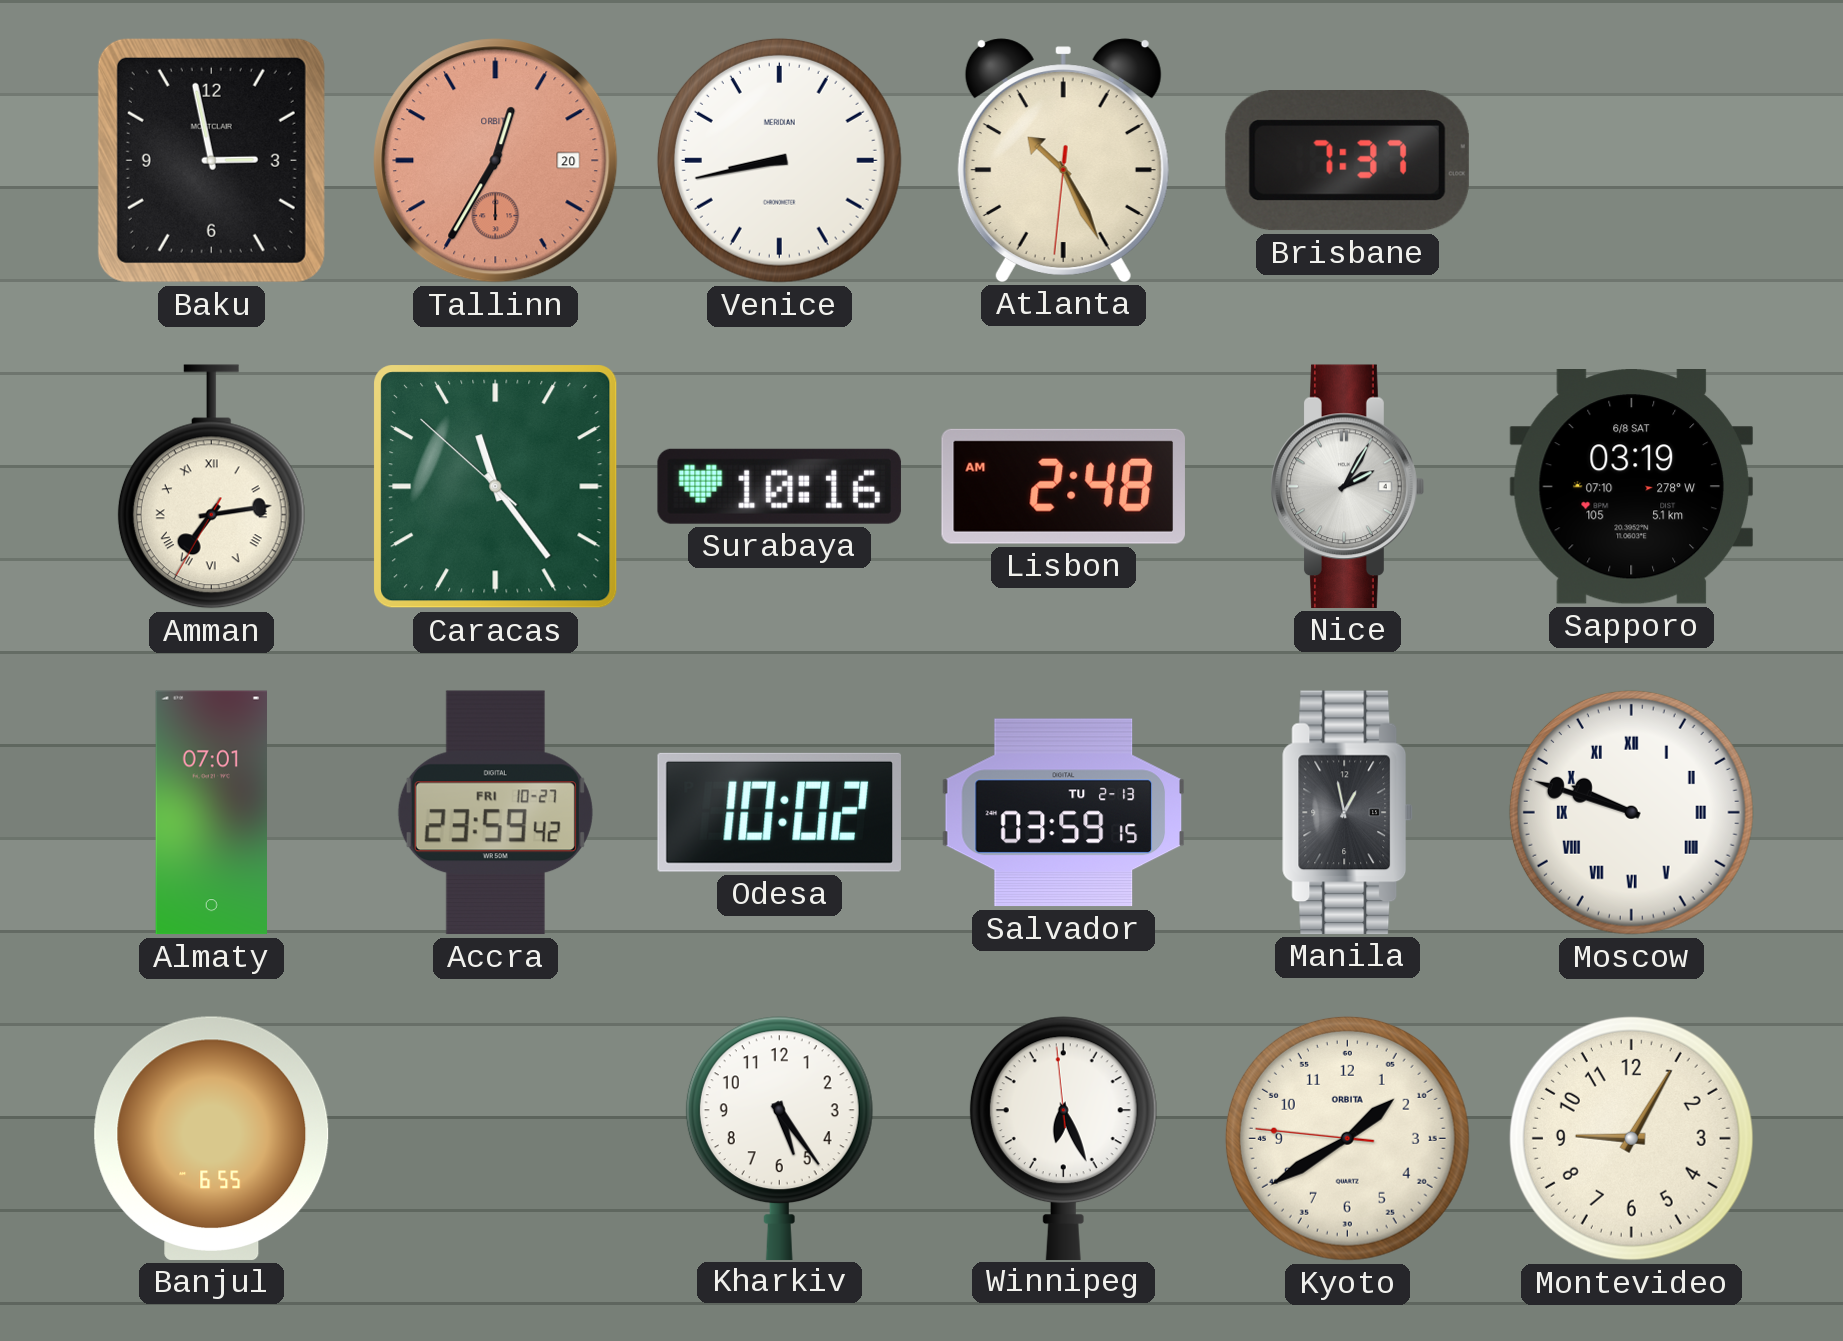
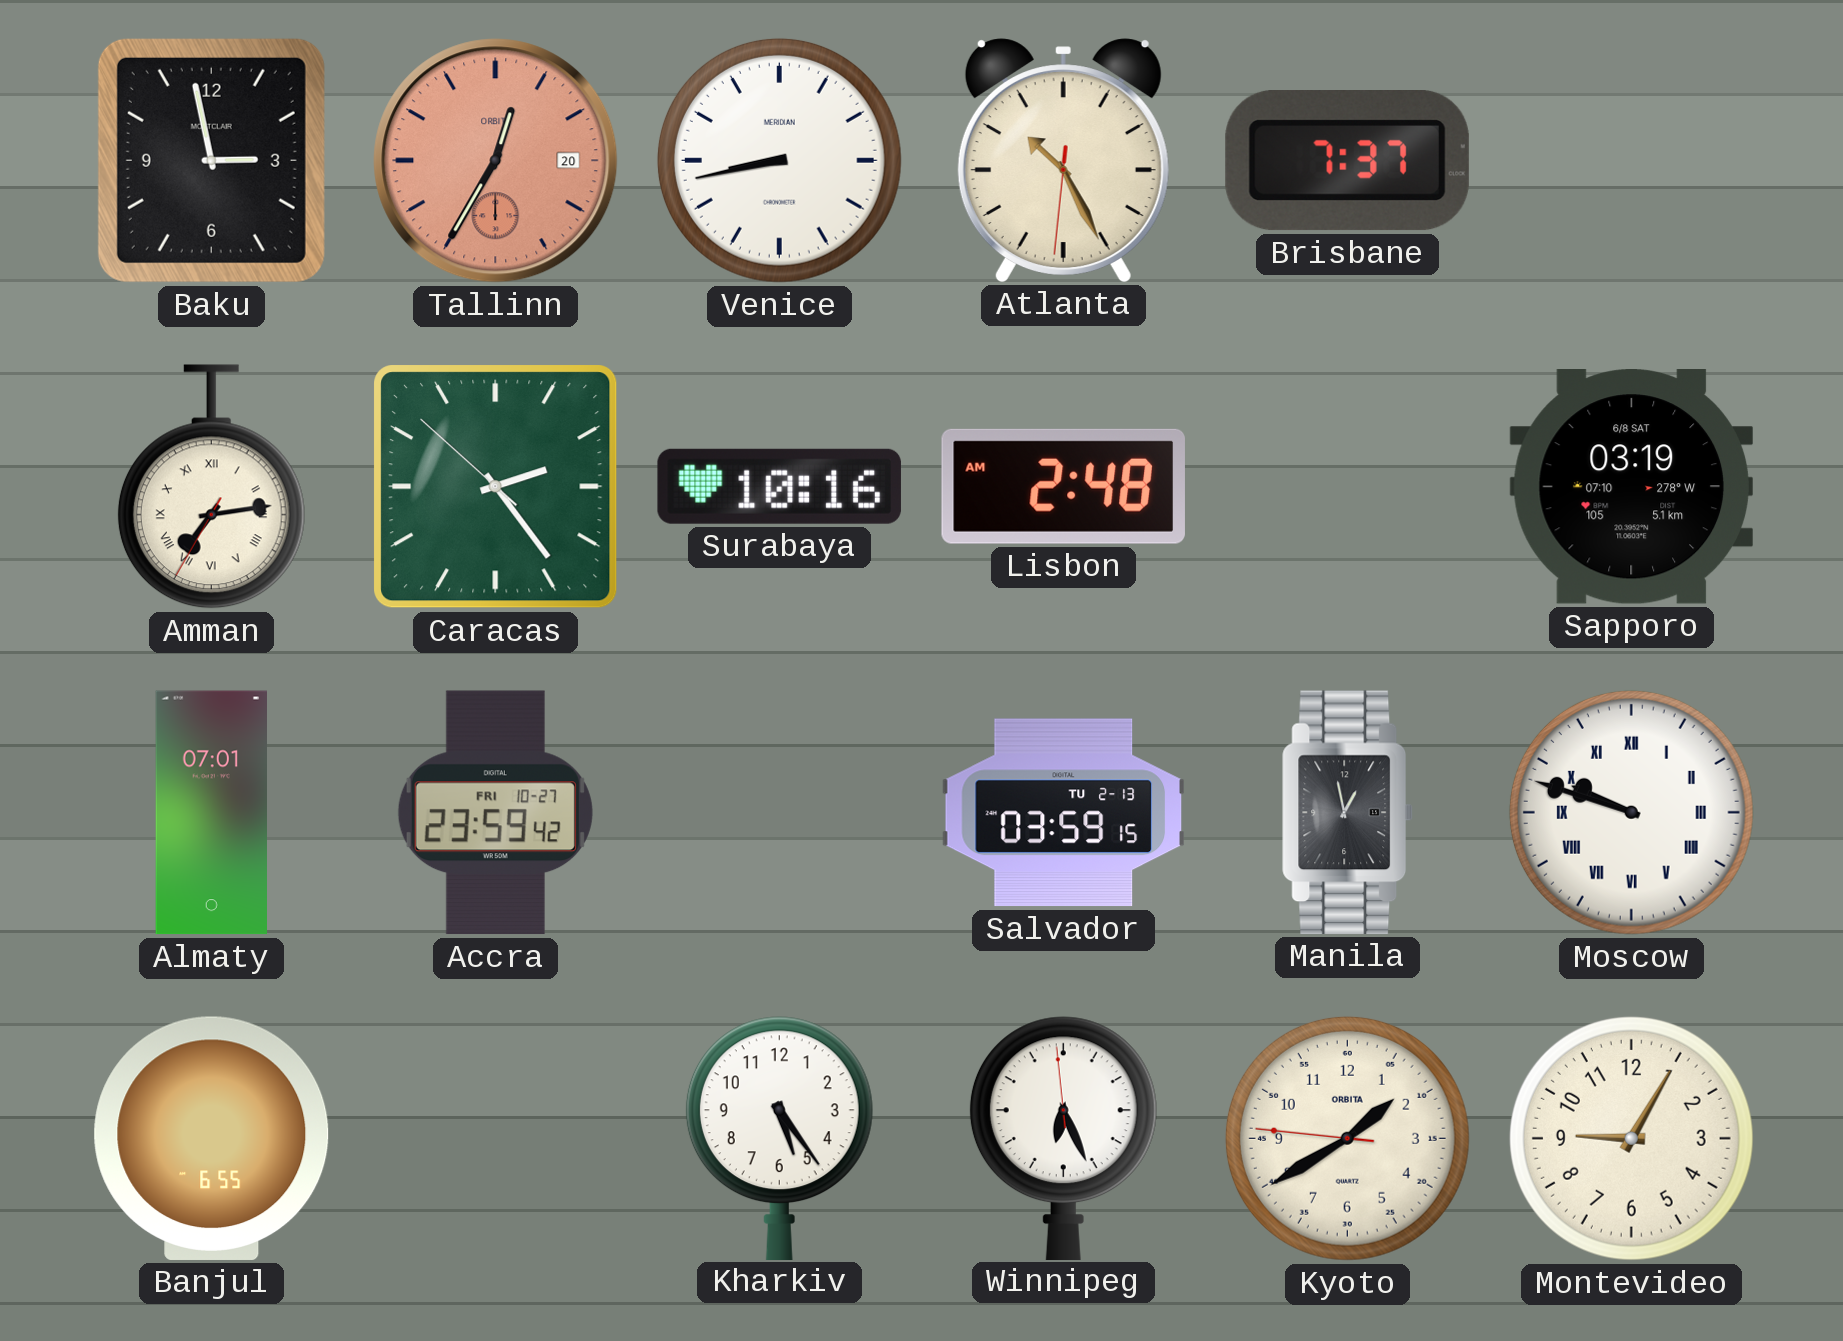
Caracas: 11:23 -> 2:23
Nice: 2:05 -> none
Odesa: 10:02 -> none
